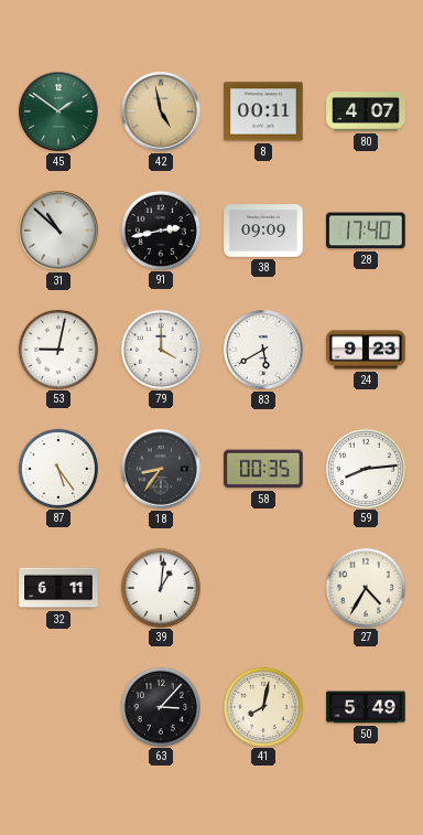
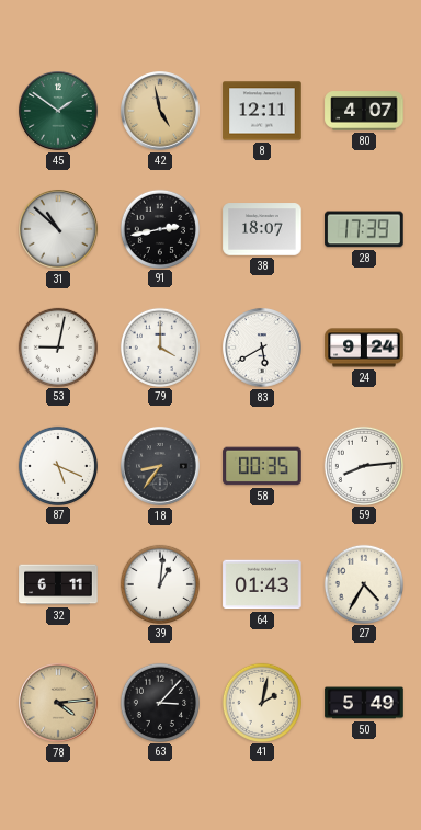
8: 00:11 -> 12:11
38: 09:09 -> 18:07
28: 17:40 -> 17:39
24: 9:23 -> 9:24
87: 5:24 -> 5:19
64: none -> 01:43
78: none -> 4:14
41: 8:02 -> 2:02
